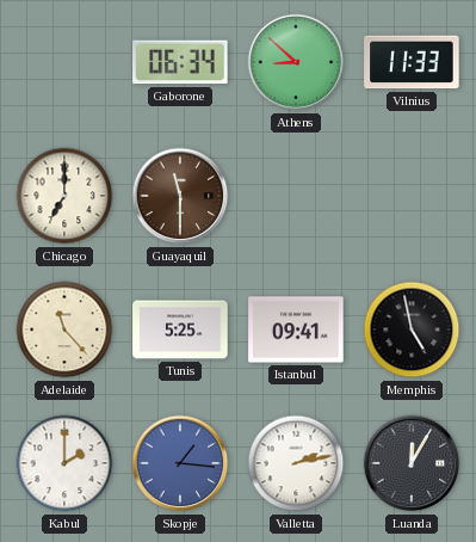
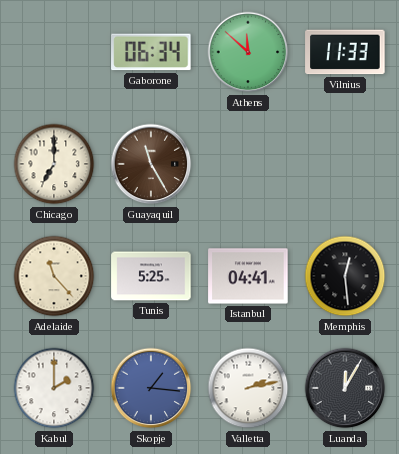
Athens: 8:52 -> 11:52
Guayaquil: 11:30 -> 11:25
Istanbul: 09:41 -> 04:41
Memphis: 4:58 -> 12:29
